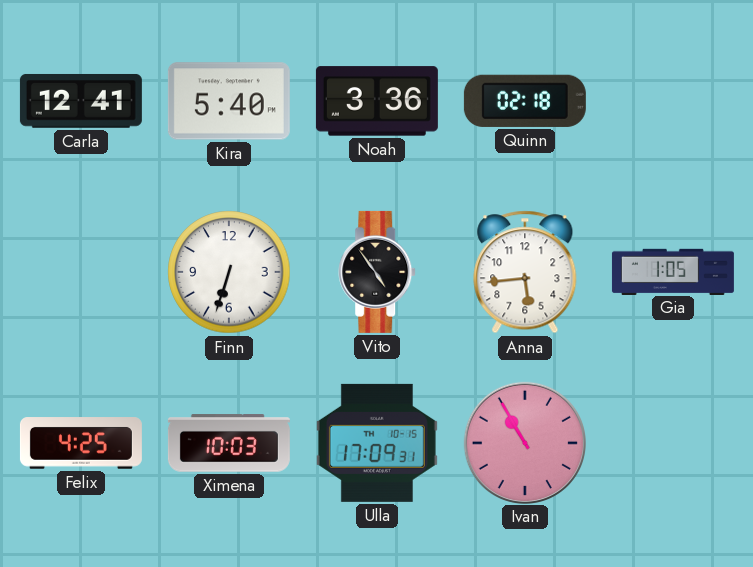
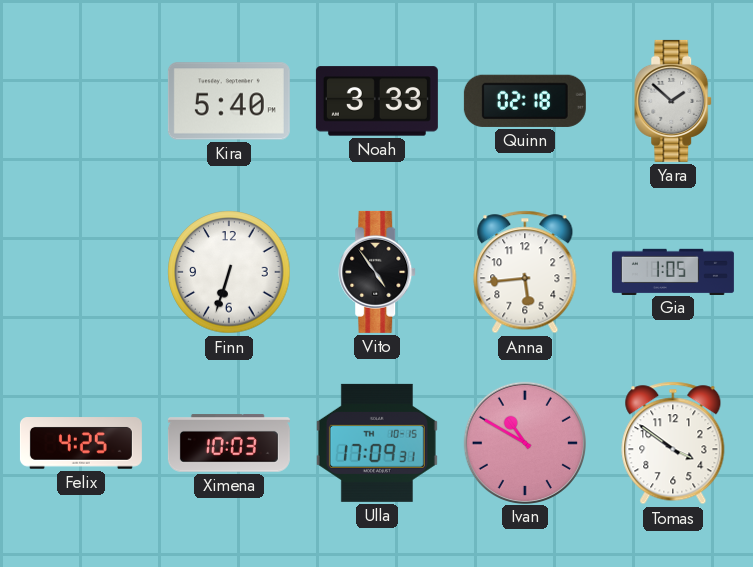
Carla: 12:41 -> none
Noah: 3:36 -> 3:33
Yara: none -> 1:52
Ivan: 10:55 -> 10:50
Tomas: none -> 3:51
